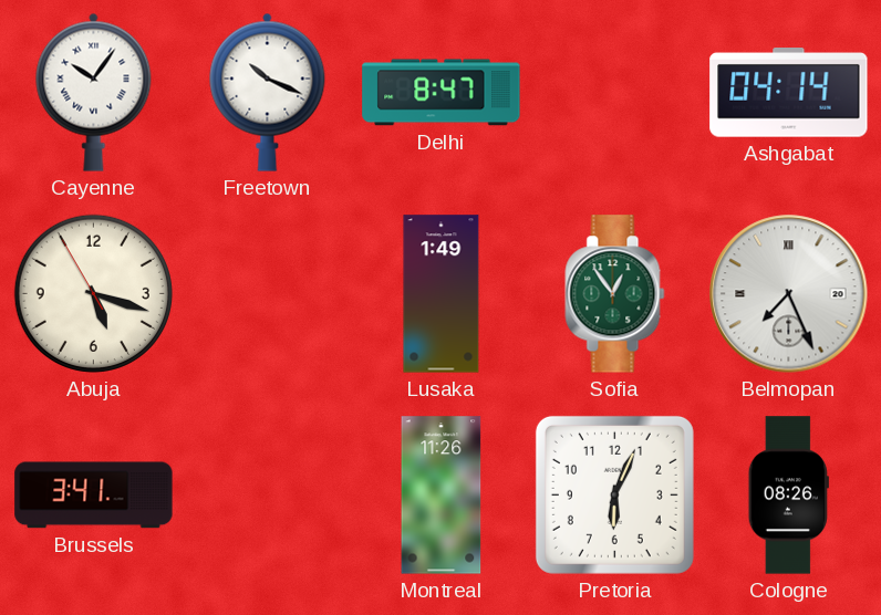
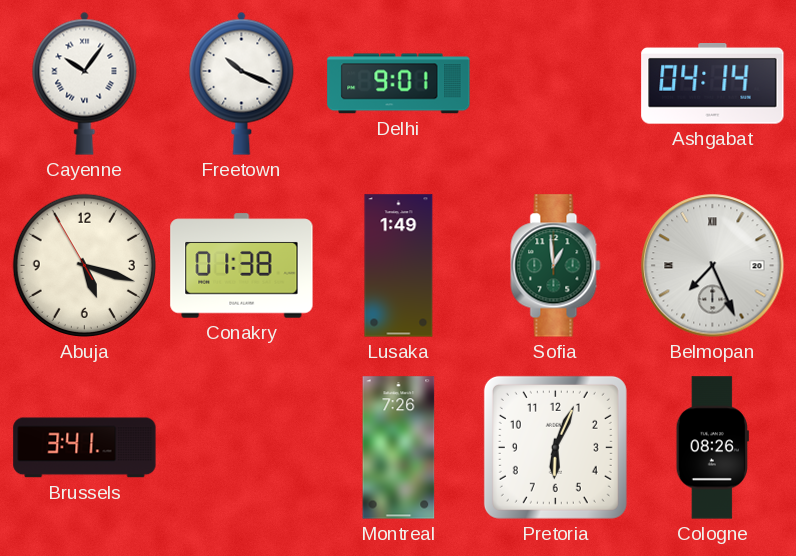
Delhi: 8:47 -> 9:01
Conakry: none -> 01:38
Sofia: 12:54 -> 12:59
Montreal: 11:26 -> 7:26
